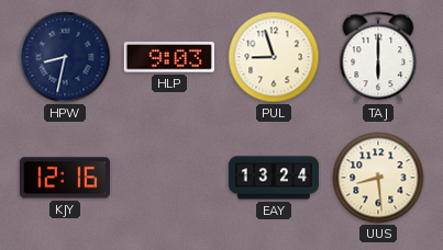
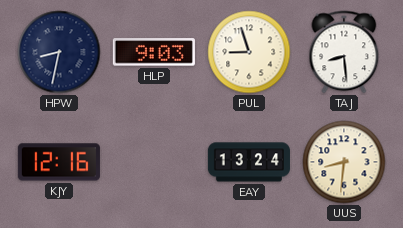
TAJ: 6:00 -> 8:29
UUS: 8:29 -> 8:31
